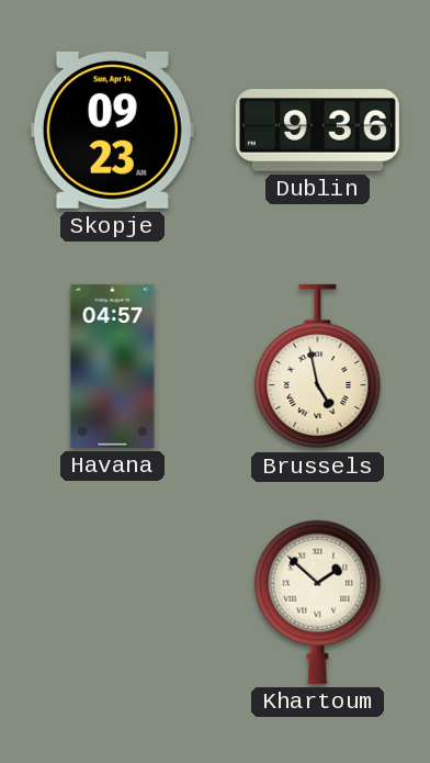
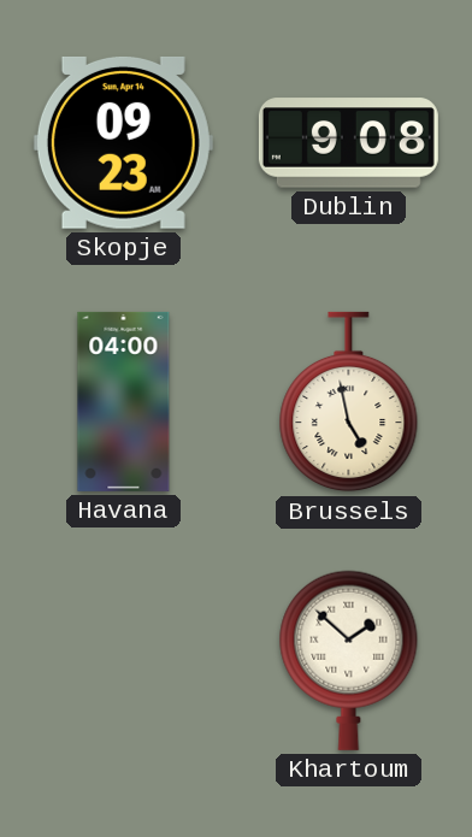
Dublin: 9:36 -> 9:08
Havana: 04:57 -> 04:00
